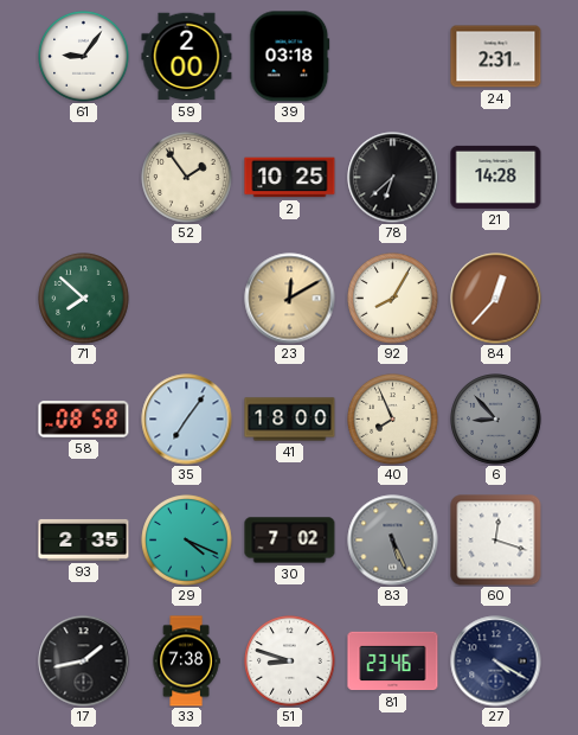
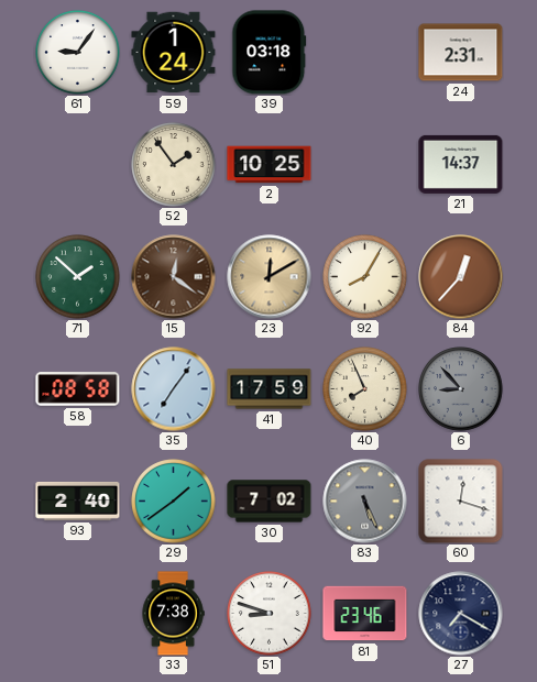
59: 2:00 -> 1:24
78: 6:38 -> none
21: 14:28 -> 14:37
71: 7:52 -> 1:52
15: none -> 12:21
41: 18:00 -> 17:59
93: 2:35 -> 2:40
29: 4:19 -> 1:39
17: 1:43 -> none
27: 4:20 -> 7:20
